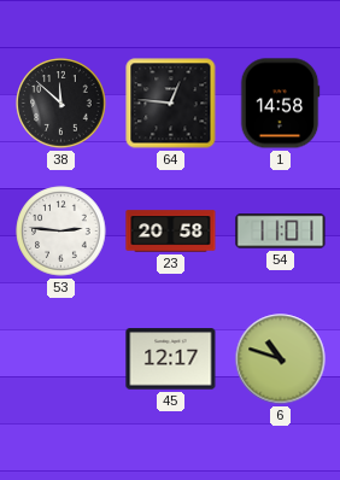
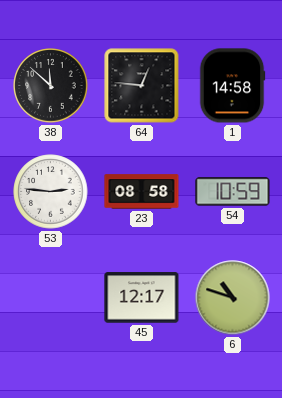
23: 20:58 -> 08:58
54: 11:01 -> 10:59
